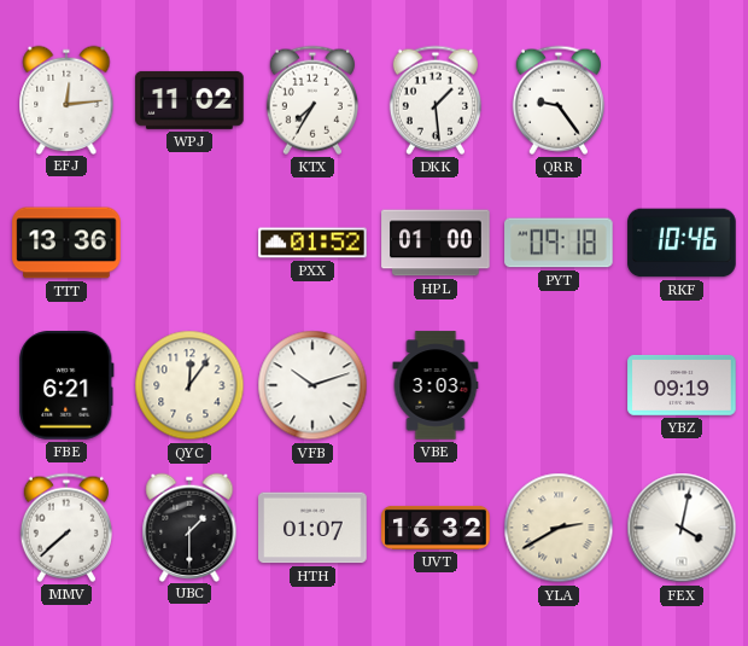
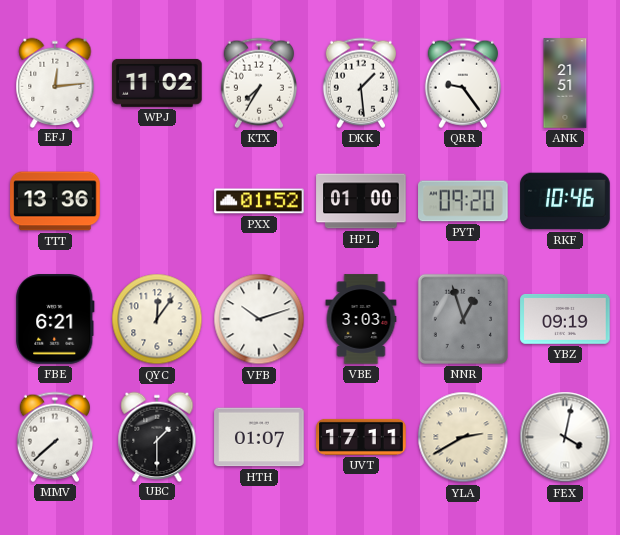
ANK: none -> 21:51
PYT: 09:18 -> 09:20
NNR: none -> 12:57
UVT: 16:32 -> 17:11
